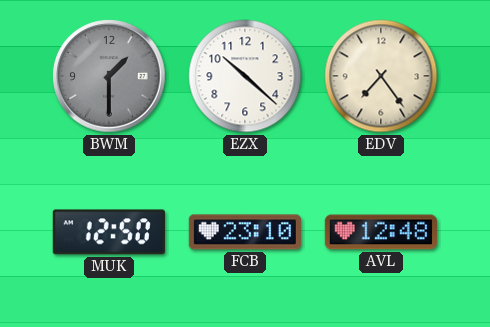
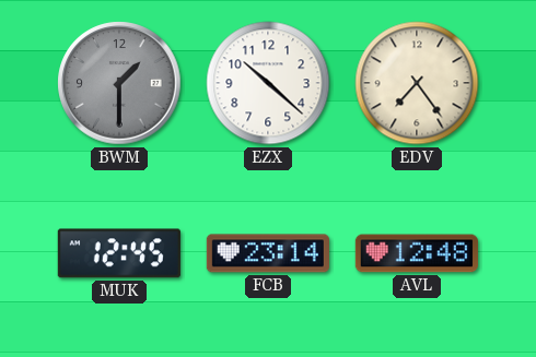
MUK: 12:50 -> 12:45
FCB: 23:10 -> 23:14
